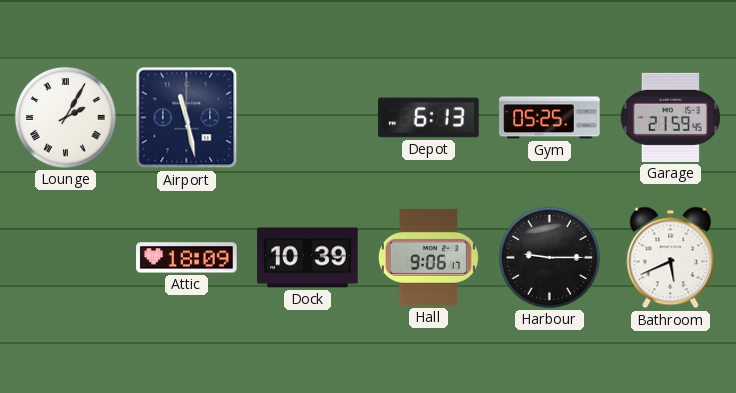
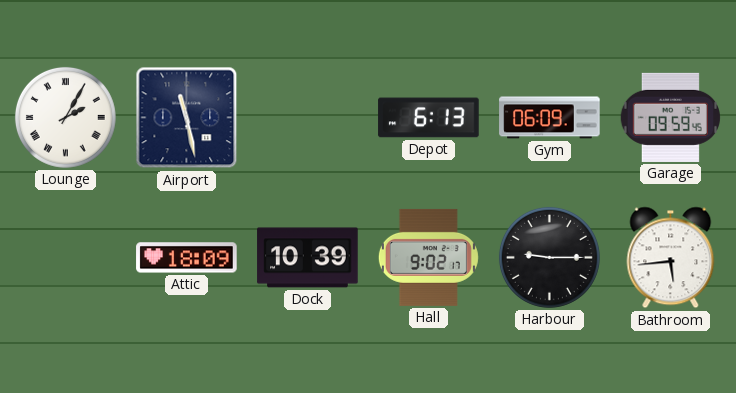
Gym: 05:25 -> 06:09
Garage: 21:59 -> 09:59
Hall: 9:06 -> 9:02
Bathroom: 5:41 -> 5:44
